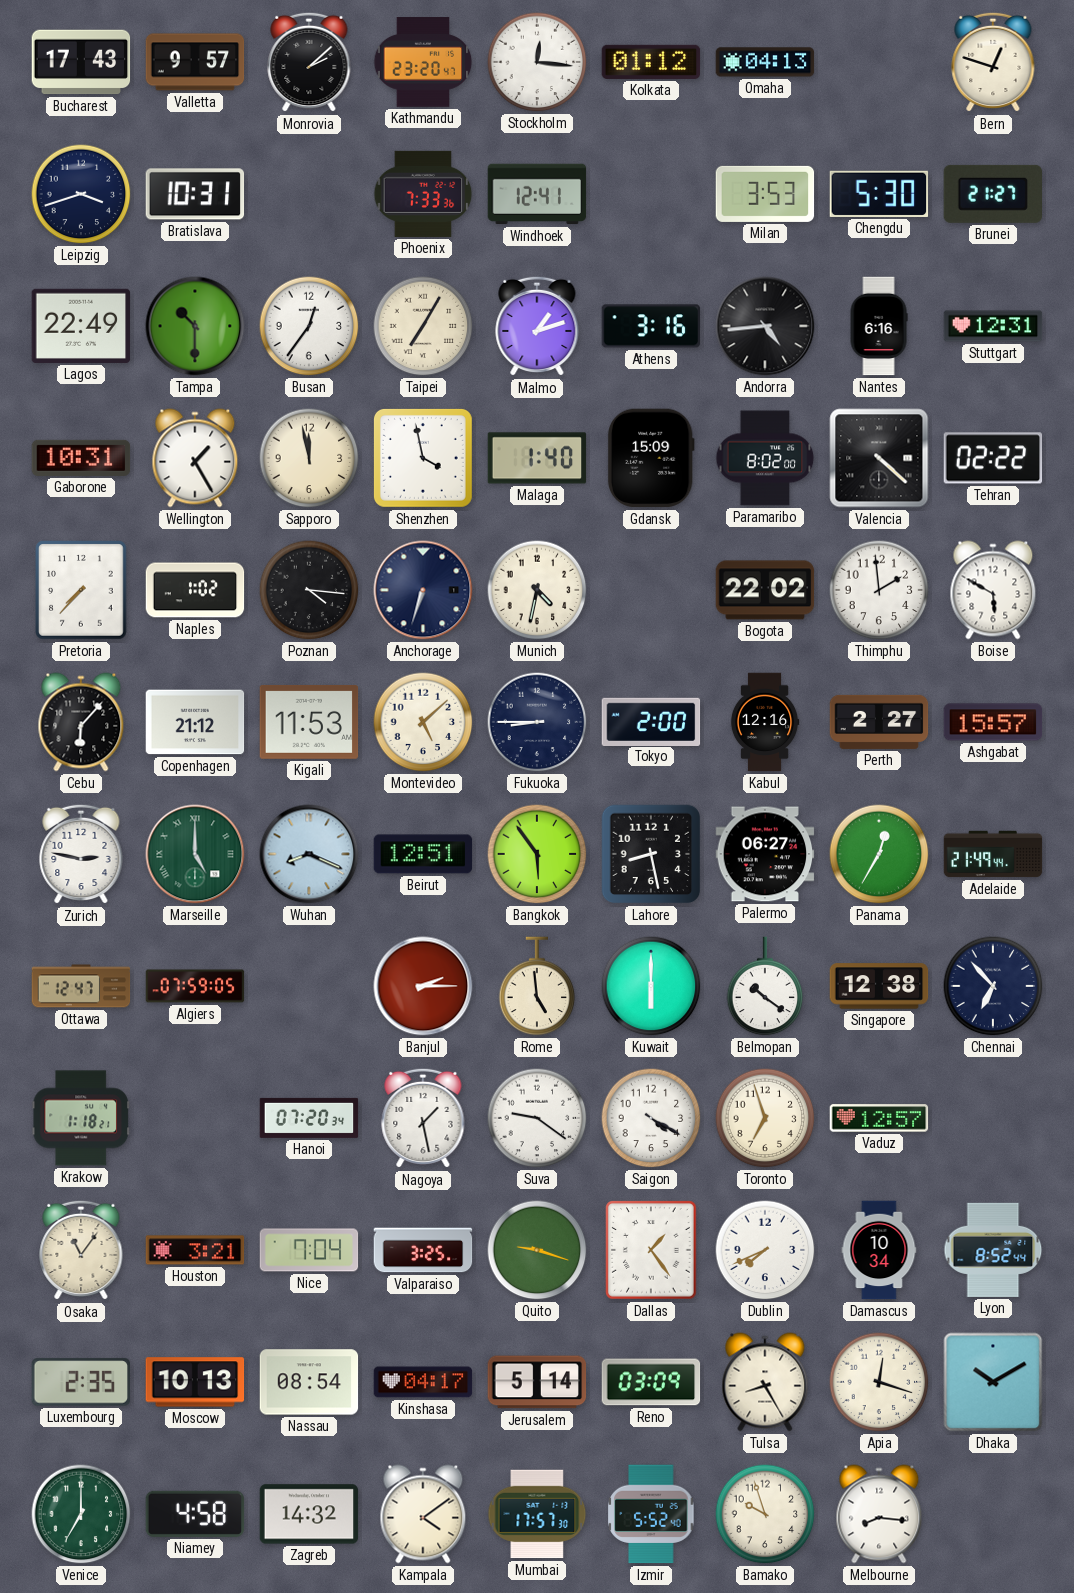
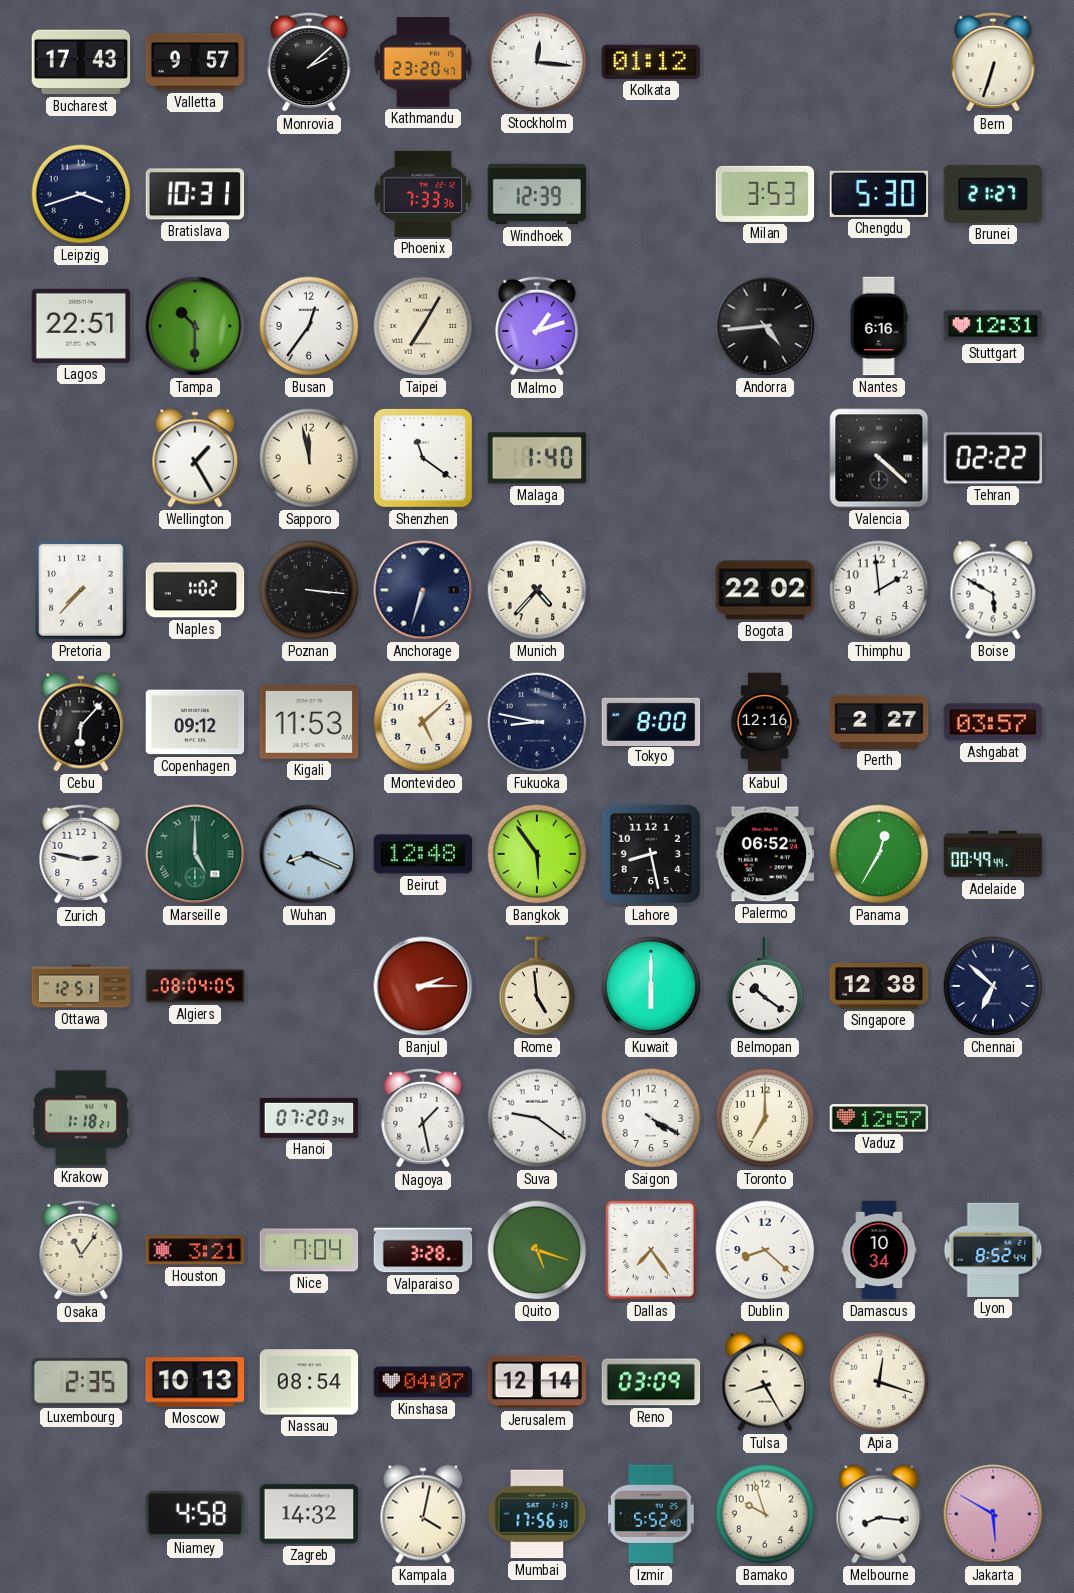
Omaha: 04:13 -> none
Bern: 12:48 -> 6:33
Windhoek: 12:41 -> 12:39
Lagos: 22:49 -> 22:51
Athens: 3:16 -> none
Gaborone: 10:31 -> none
Shenzhen: 3:58 -> 11:21
Gdansk: 15:09 -> none
Paramaribo: 8:02 -> none
Poznan: 4:16 -> 3:16
Munich: 4:32 -> 4:37
Copenhagen: 21:12 -> 09:12
Fukuoka: 8:45 -> 8:47
Tokyo: 2:00 -> 8:00
Ashgabat: 15:57 -> 03:57
Beirut: 12:51 -> 12:48
Palermo: 06:27 -> 06:52
Adelaide: 21:49 -> 00:49
Ottawa: 12:47 -> 12:51
Algiers: 07:59 -> 08:04
Chennai: 6:53 -> 6:52
Toronto: 6:57 -> 7:00
Valparaiso: 3:25 -> 3:28
Quito: 9:18 -> 5:18
Dallas: 1:24 -> 7:24
Dublin: 7:41 -> 8:22
Kinshasa: 04:17 -> 04:07
Jerusalem: 5:14 -> 12:14
Dhaka: 10:10 -> none
Venice: 7:00 -> none
Kampala: 4:09 -> 4:02
Mumbai: 17:57 -> 17:56
Jakarta: none -> 5:50
